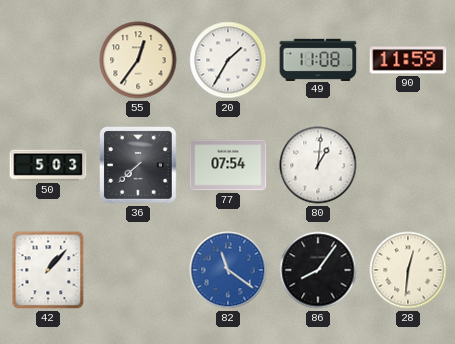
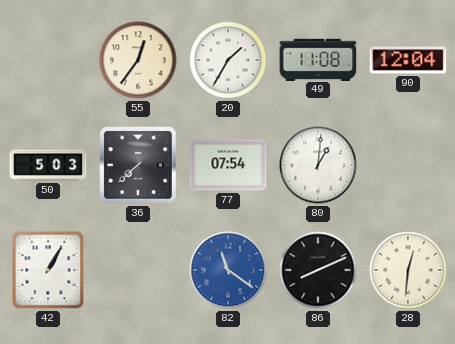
90: 11:59 -> 12:04
42: 1:07 -> 1:05
86: 8:06 -> 8:11
